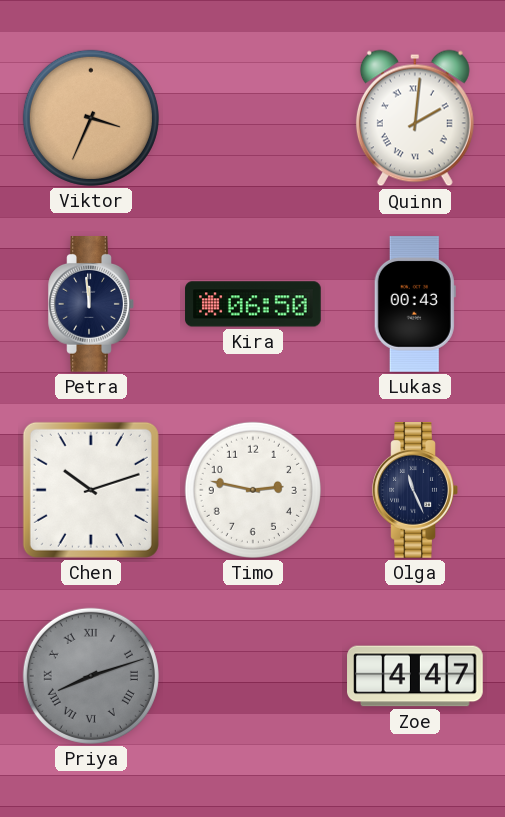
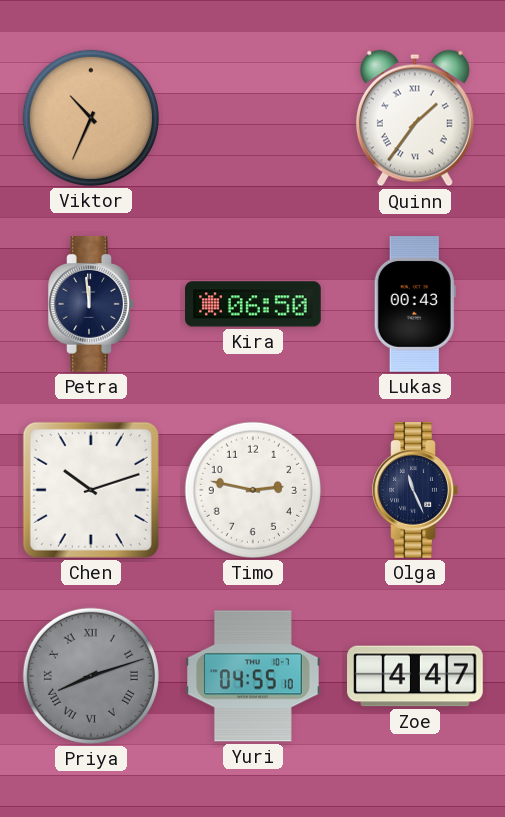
Viktor: 3:34 -> 10:34
Quinn: 2:01 -> 1:36
Yuri: none -> 04:55
